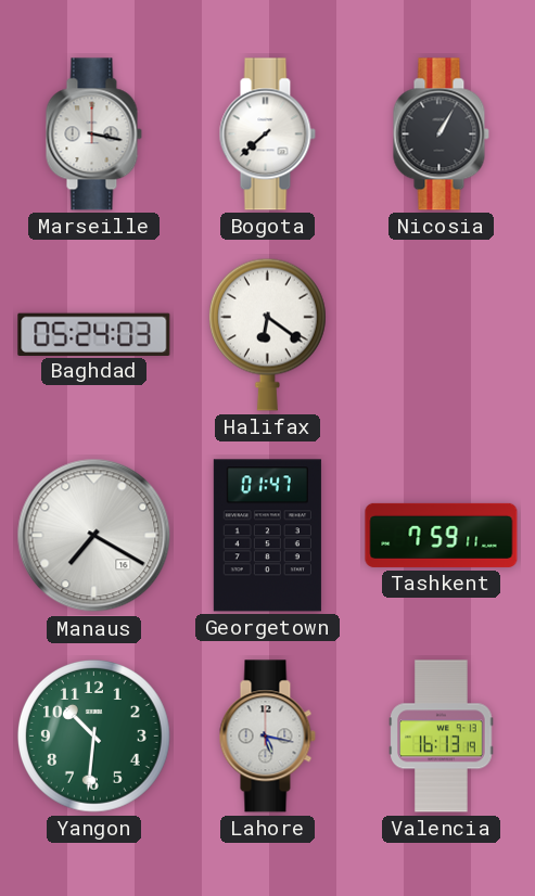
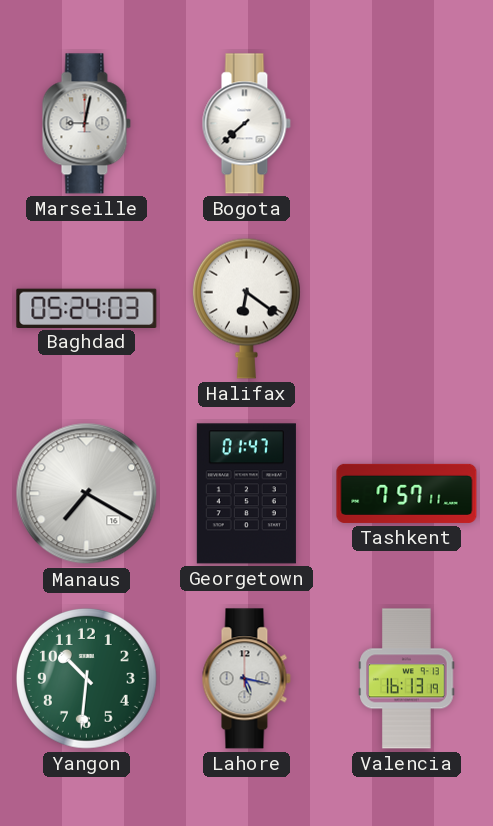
Marseille: 3:17 -> 9:02
Nicosia: 1:05 -> none
Tashkent: 7:59 -> 7:57
